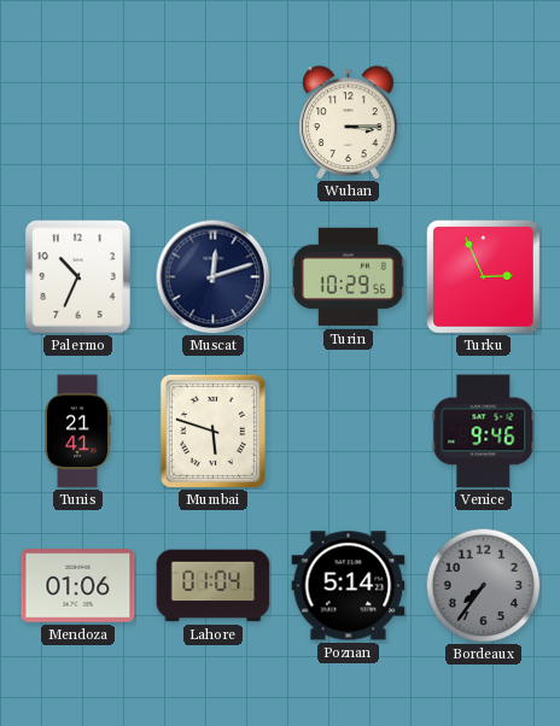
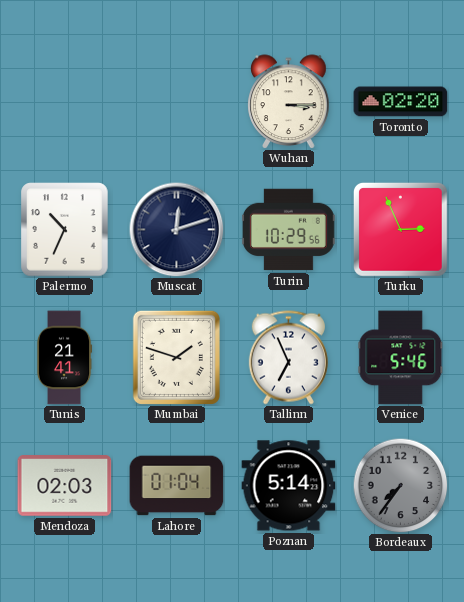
Toronto: none -> 02:20
Mumbai: 5:48 -> 1:48
Tallinn: none -> 6:56
Venice: 9:46 -> 5:46
Mendoza: 01:06 -> 02:03
